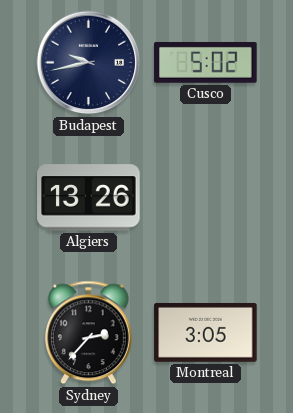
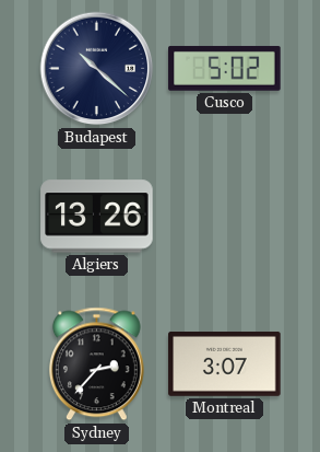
Budapest: 9:43 -> 10:22
Montreal: 3:05 -> 3:07
